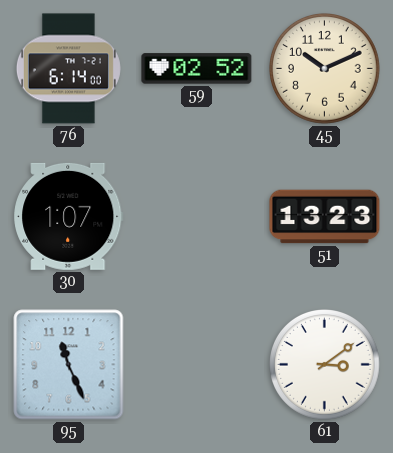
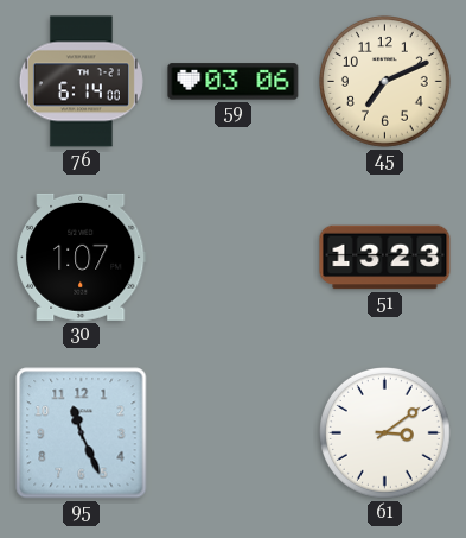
59: 02:52 -> 03:06
45: 10:11 -> 7:11
